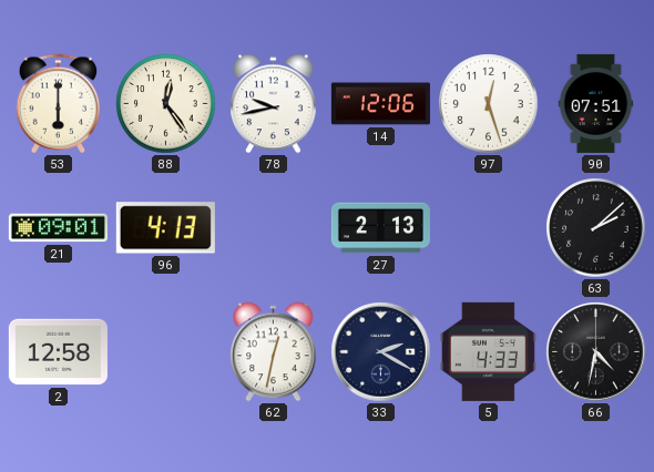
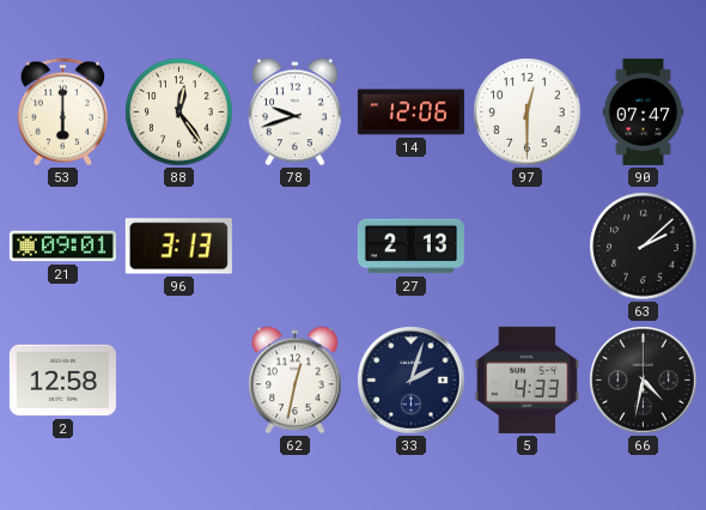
78: 9:43 -> 9:42
97: 12:27 -> 12:30
90: 07:51 -> 07:47
96: 4:13 -> 3:13
33: 2:20 -> 2:03
